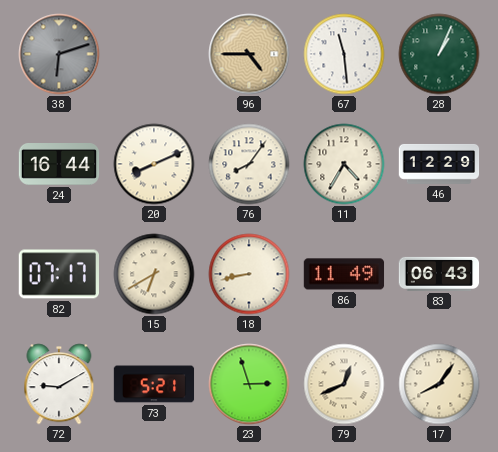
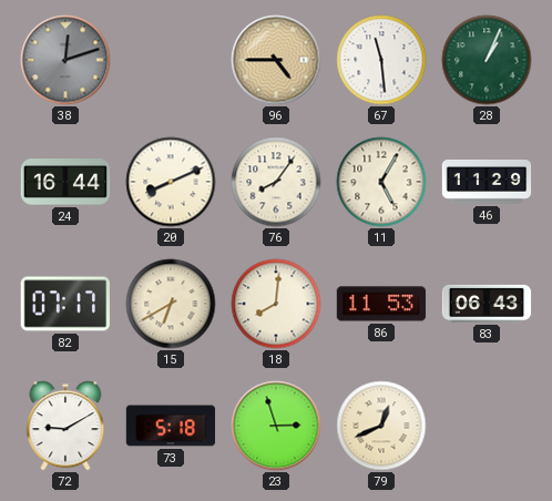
38: 6:12 -> 12:12
11: 4:35 -> 5:05
46: 12:29 -> 11:29
18: 8:43 -> 8:01
86: 11:49 -> 11:53
73: 5:21 -> 5:18
17: 8:06 -> none
